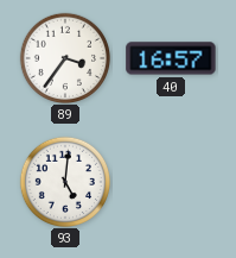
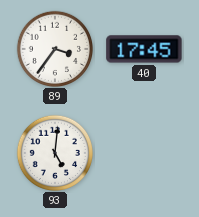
40: 16:57 -> 17:45
